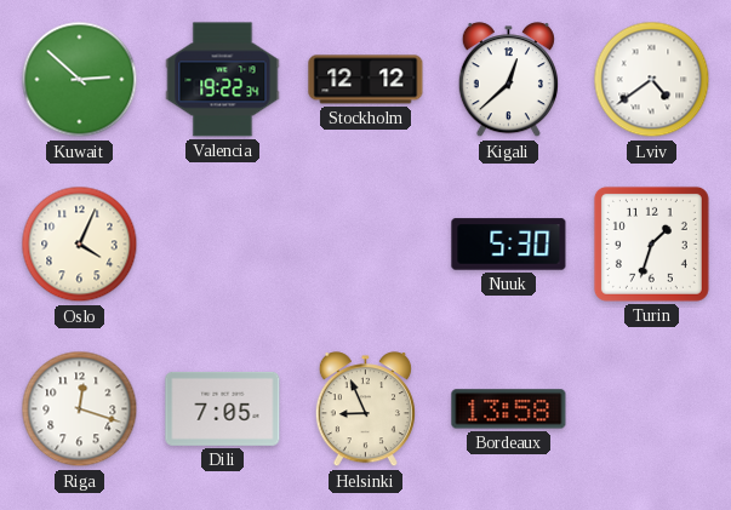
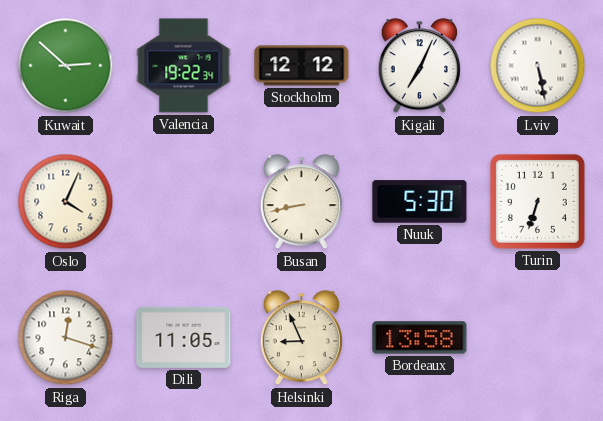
Kigali: 12:38 -> 7:04
Lviv: 4:39 -> 5:28
Busan: none -> 8:43
Turin: 1:33 -> 6:33
Dili: 7:05 -> 11:05
